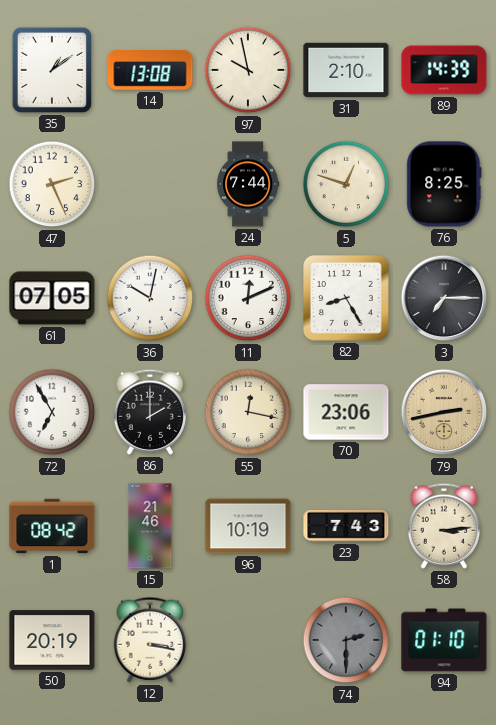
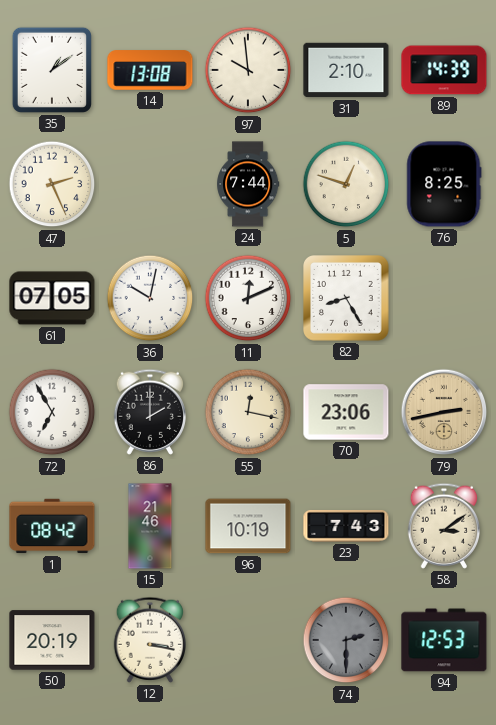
97: 9:58 -> 9:59
3: 7:15 -> none
58: 3:14 -> 3:09
94: 01:10 -> 12:53
